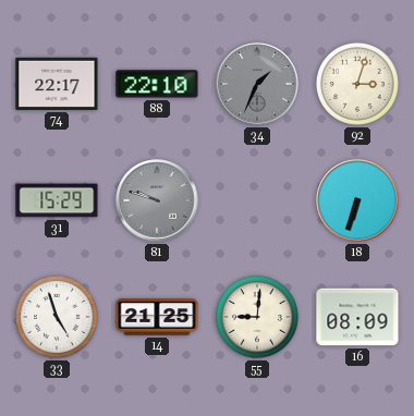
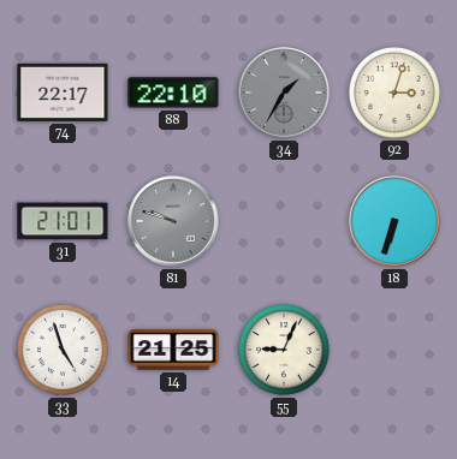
34: 1:34 -> 1:35
31: 15:29 -> 21:01
55: 9:01 -> 9:04
16: 08:09 -> none
